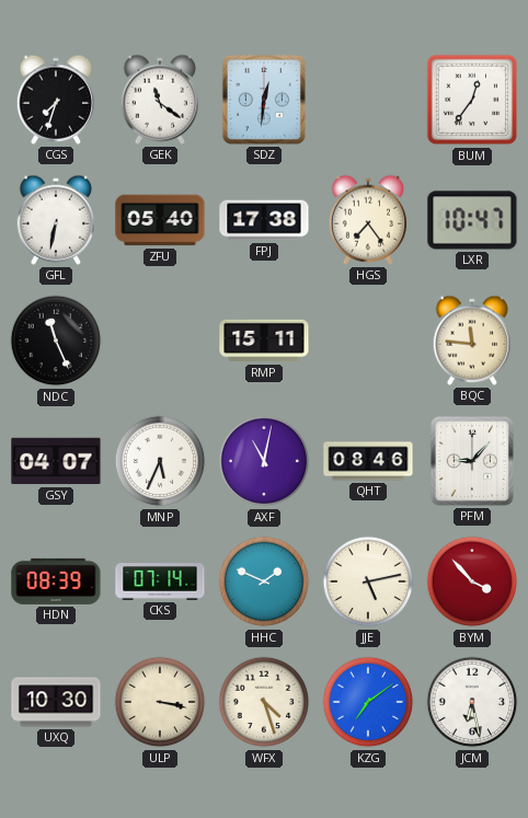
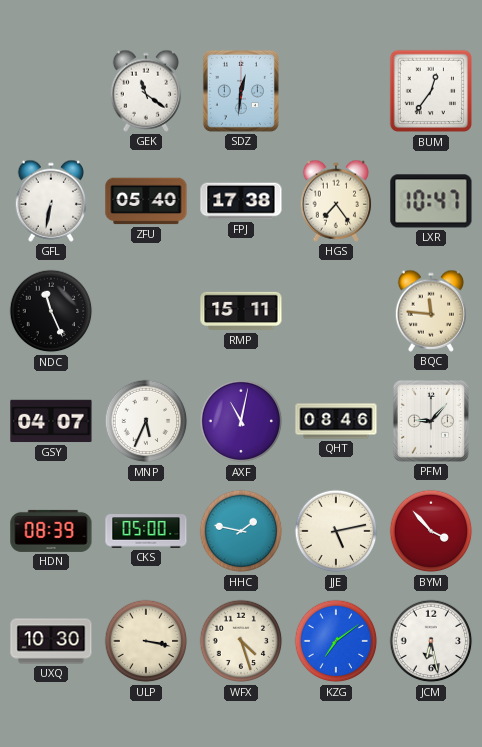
CGS: 7:33 -> none
CKS: 07:14 -> 05:00
HHC: 1:49 -> 1:47
